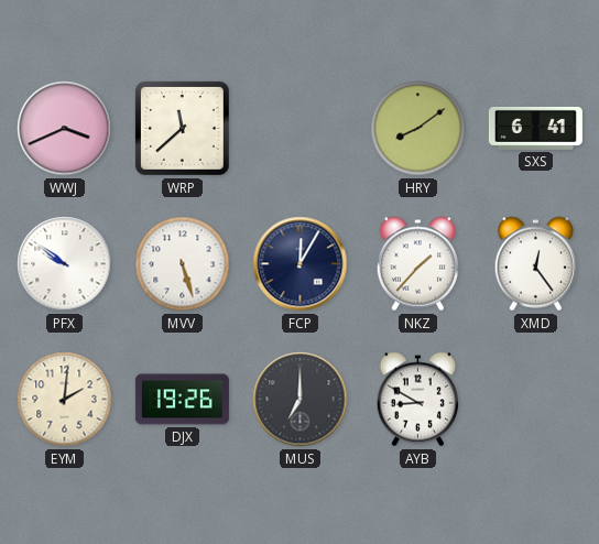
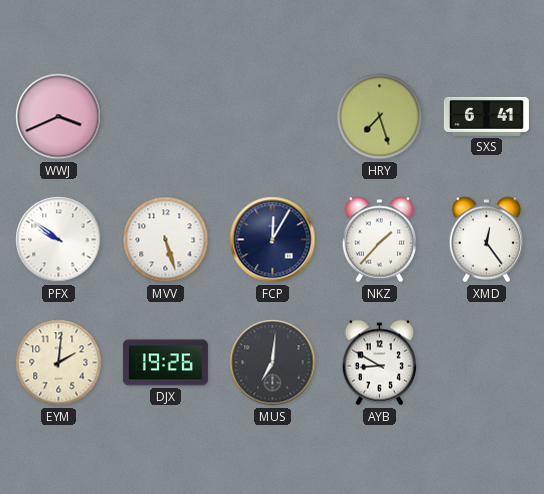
WRP: 11:38 -> none
HRY: 8:09 -> 7:27
MUS: 7:00 -> 7:01
